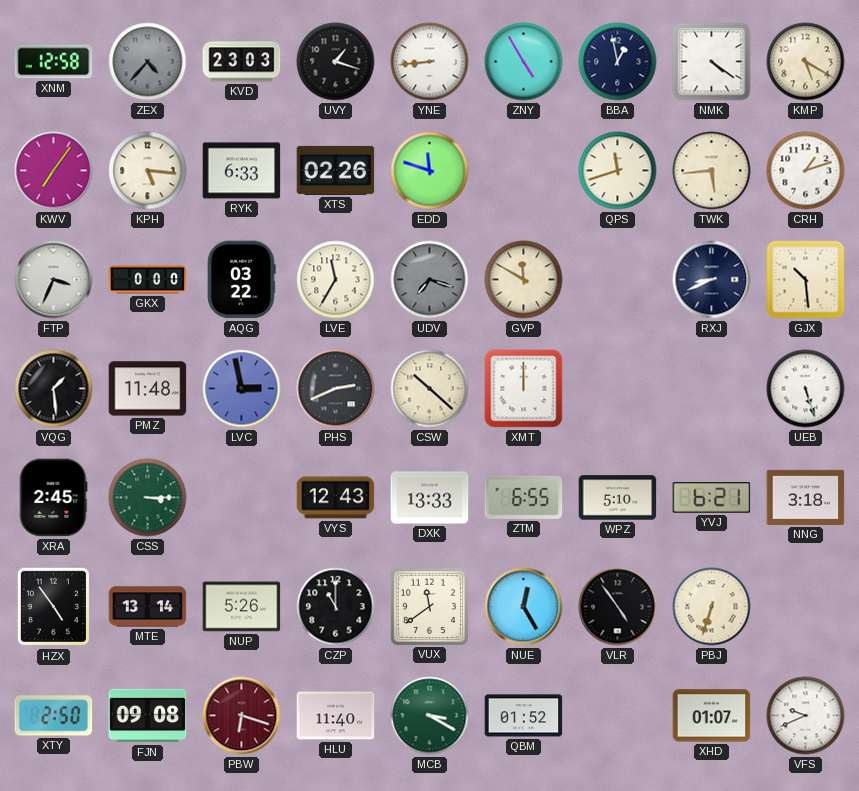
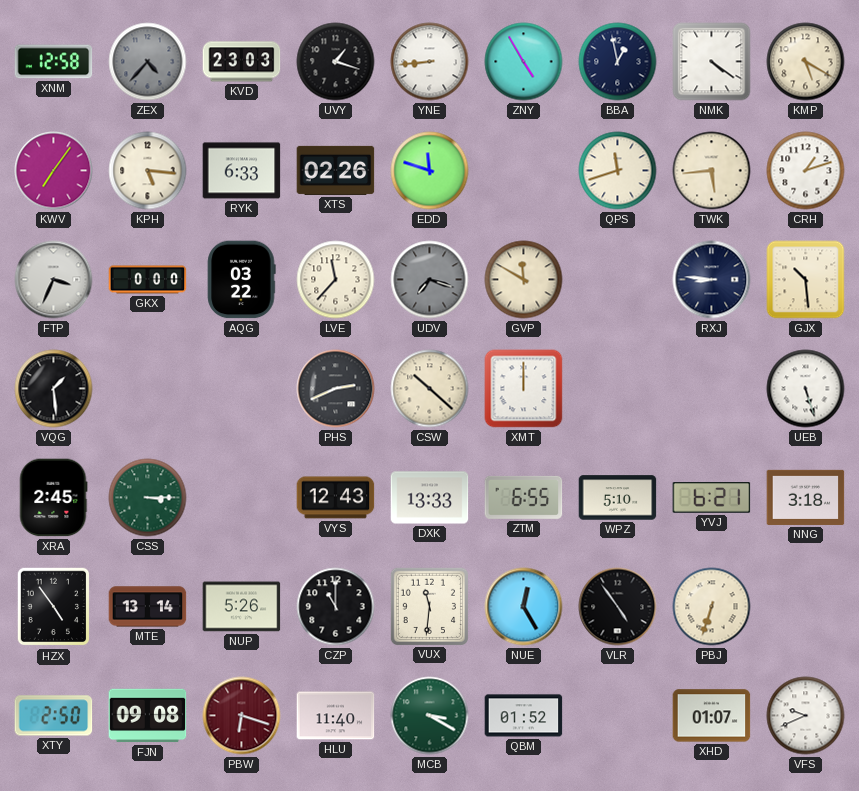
LVE: 11:35 -> 11:37
RXJ: 8:41 -> 8:46
PMZ: 11:48 -> none
LVC: 2:58 -> none
VUX: 11:39 -> 11:31
